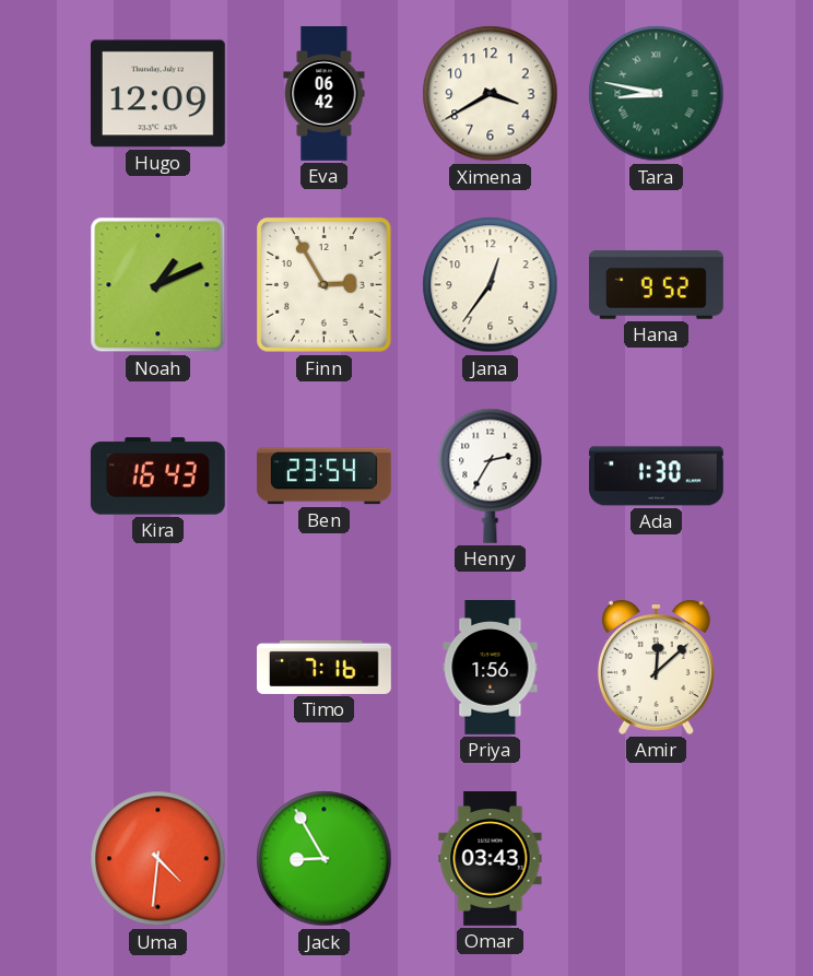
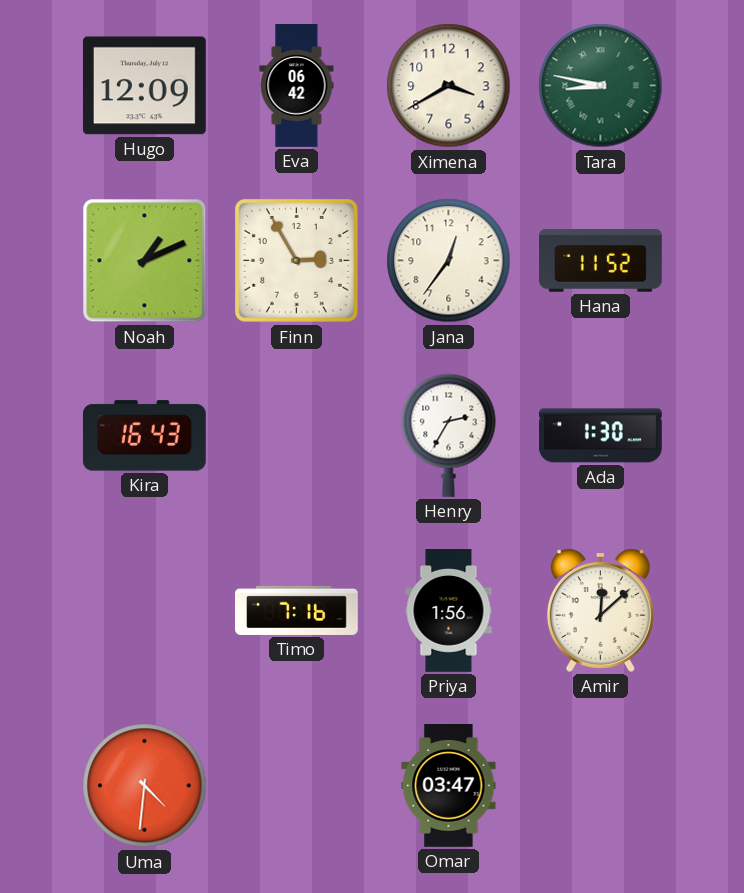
Hana: 9:52 -> 11:52
Ben: 23:54 -> none
Jack: 8:55 -> none
Omar: 03:43 -> 03:47
